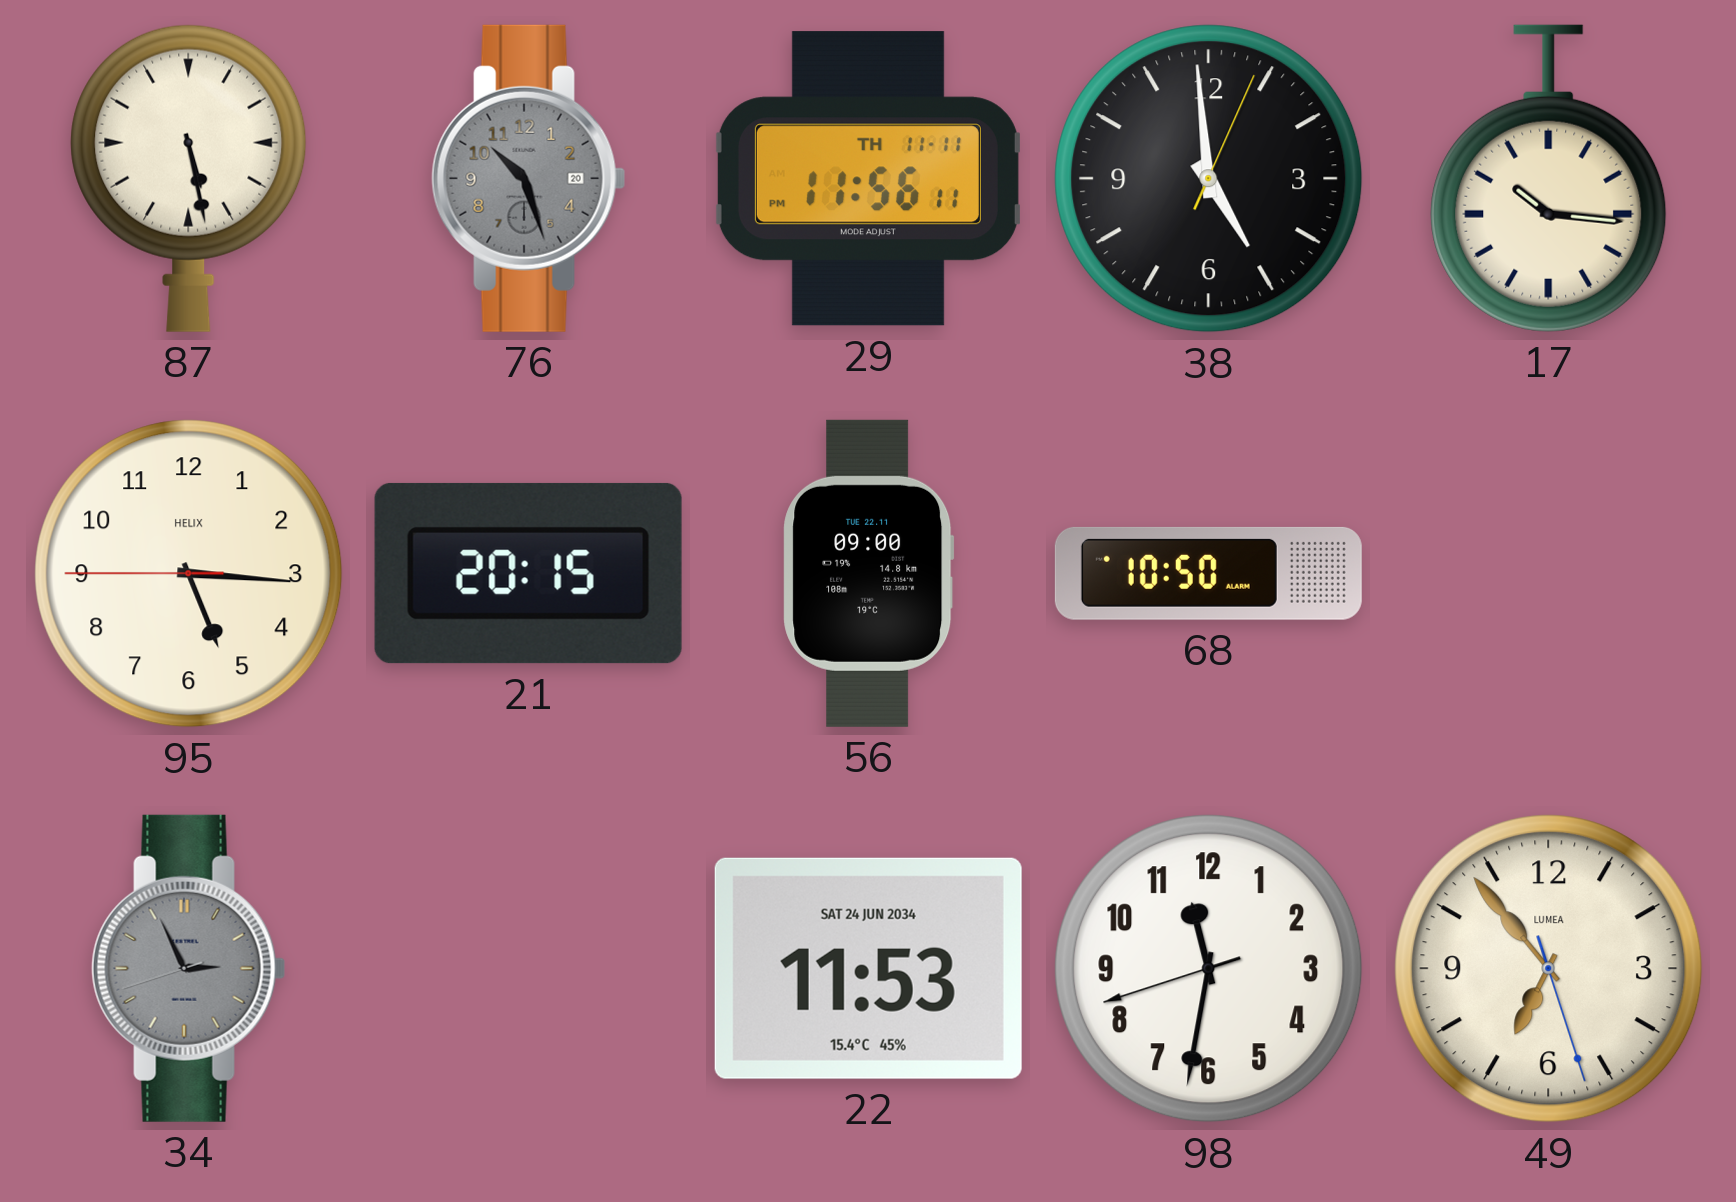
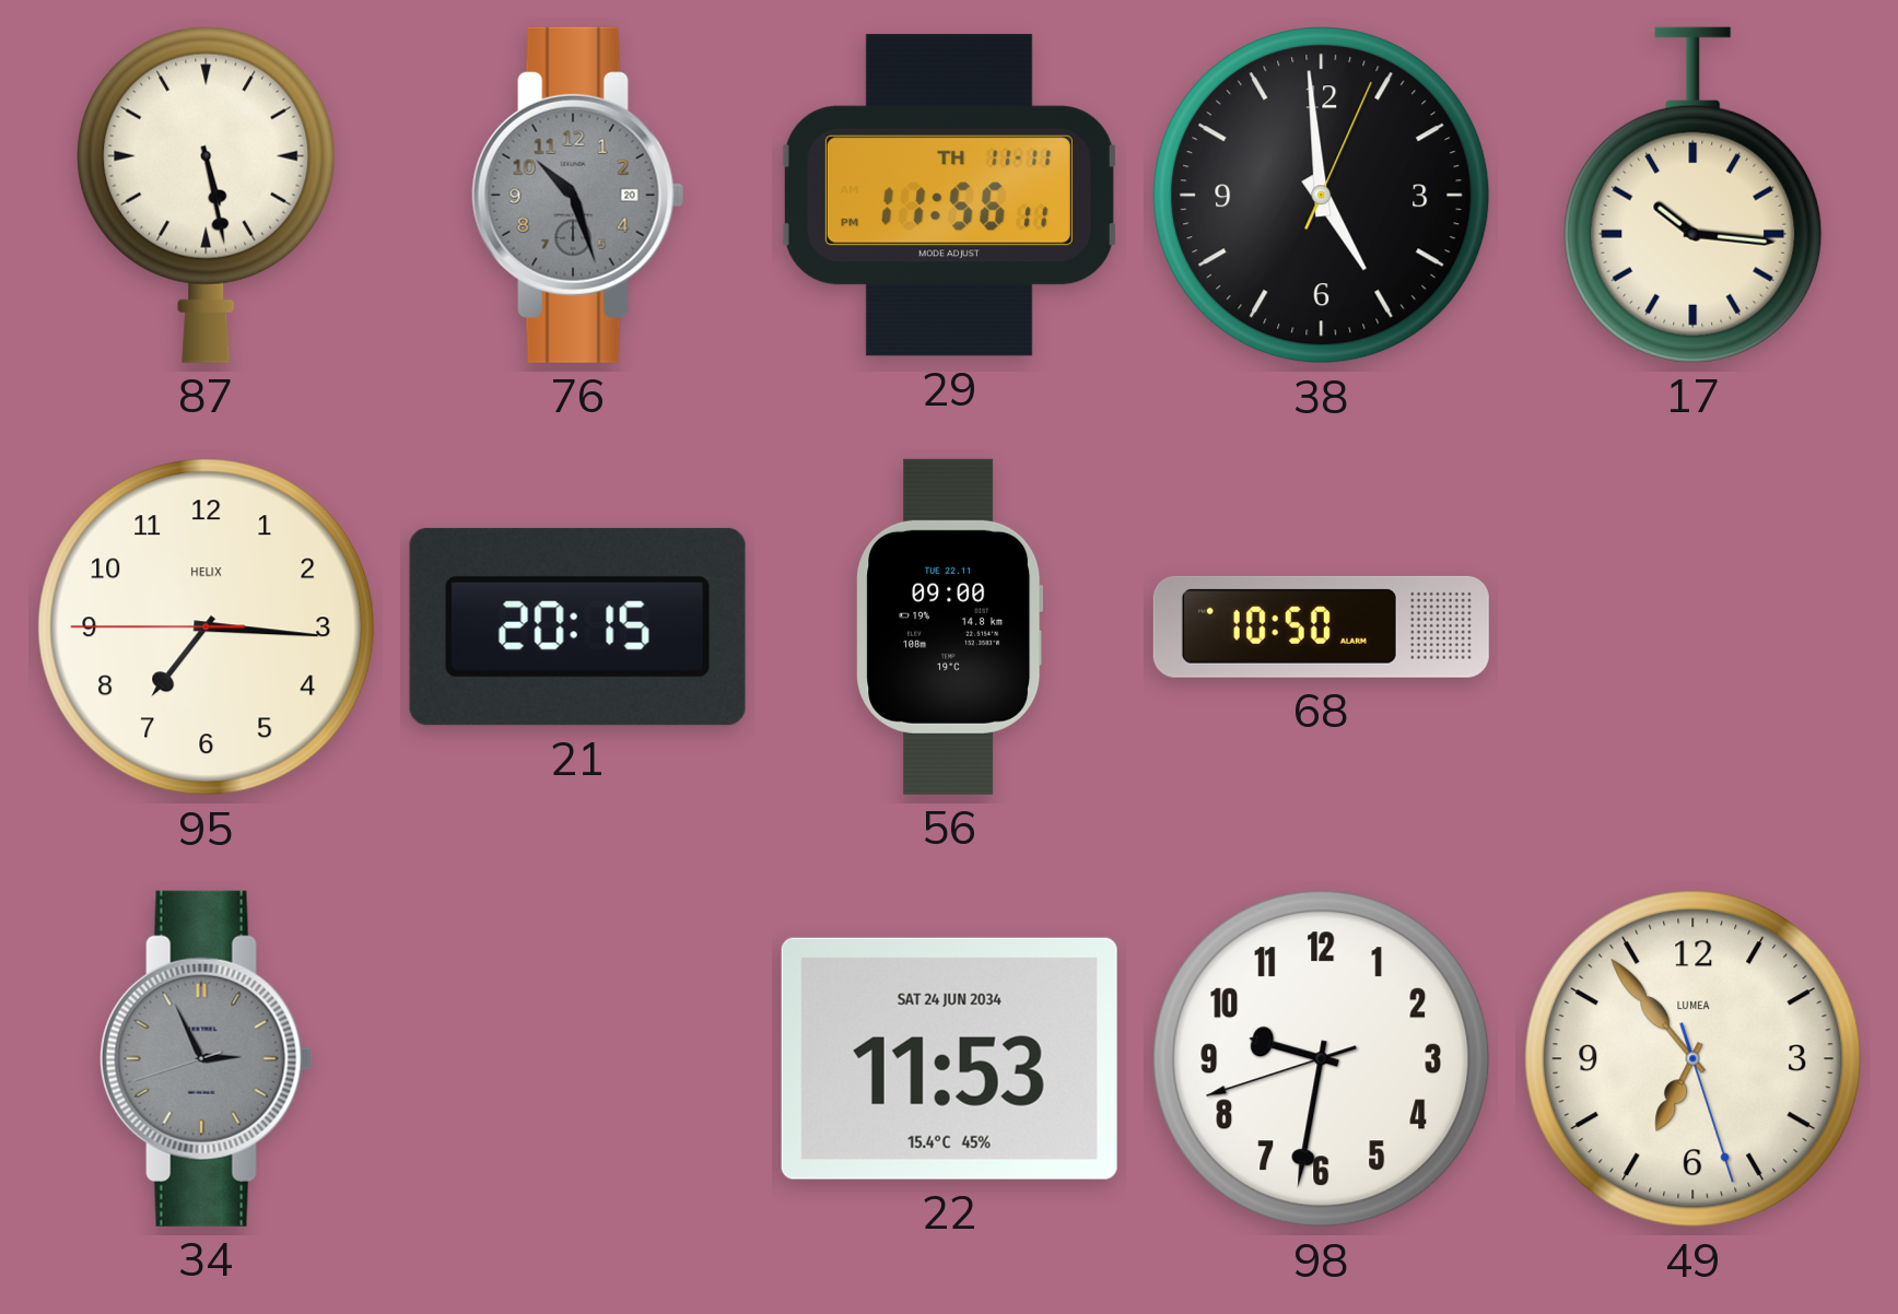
95: 5:15 -> 7:15
98: 11:31 -> 9:31
